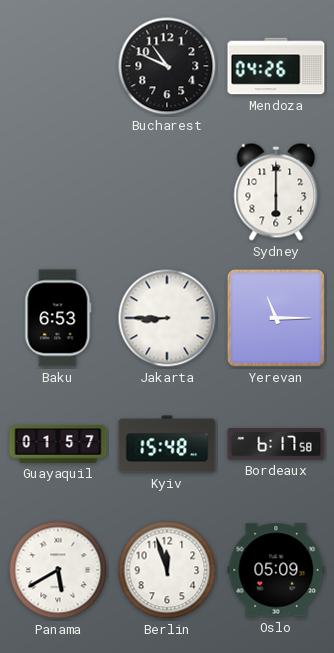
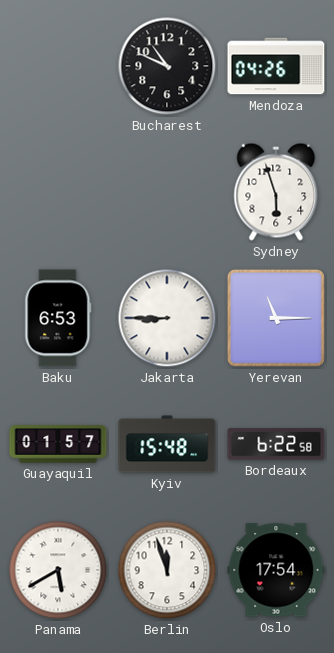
Sydney: 6:00 -> 5:57
Bordeaux: 6:17 -> 6:22
Oslo: 05:09 -> 17:54
